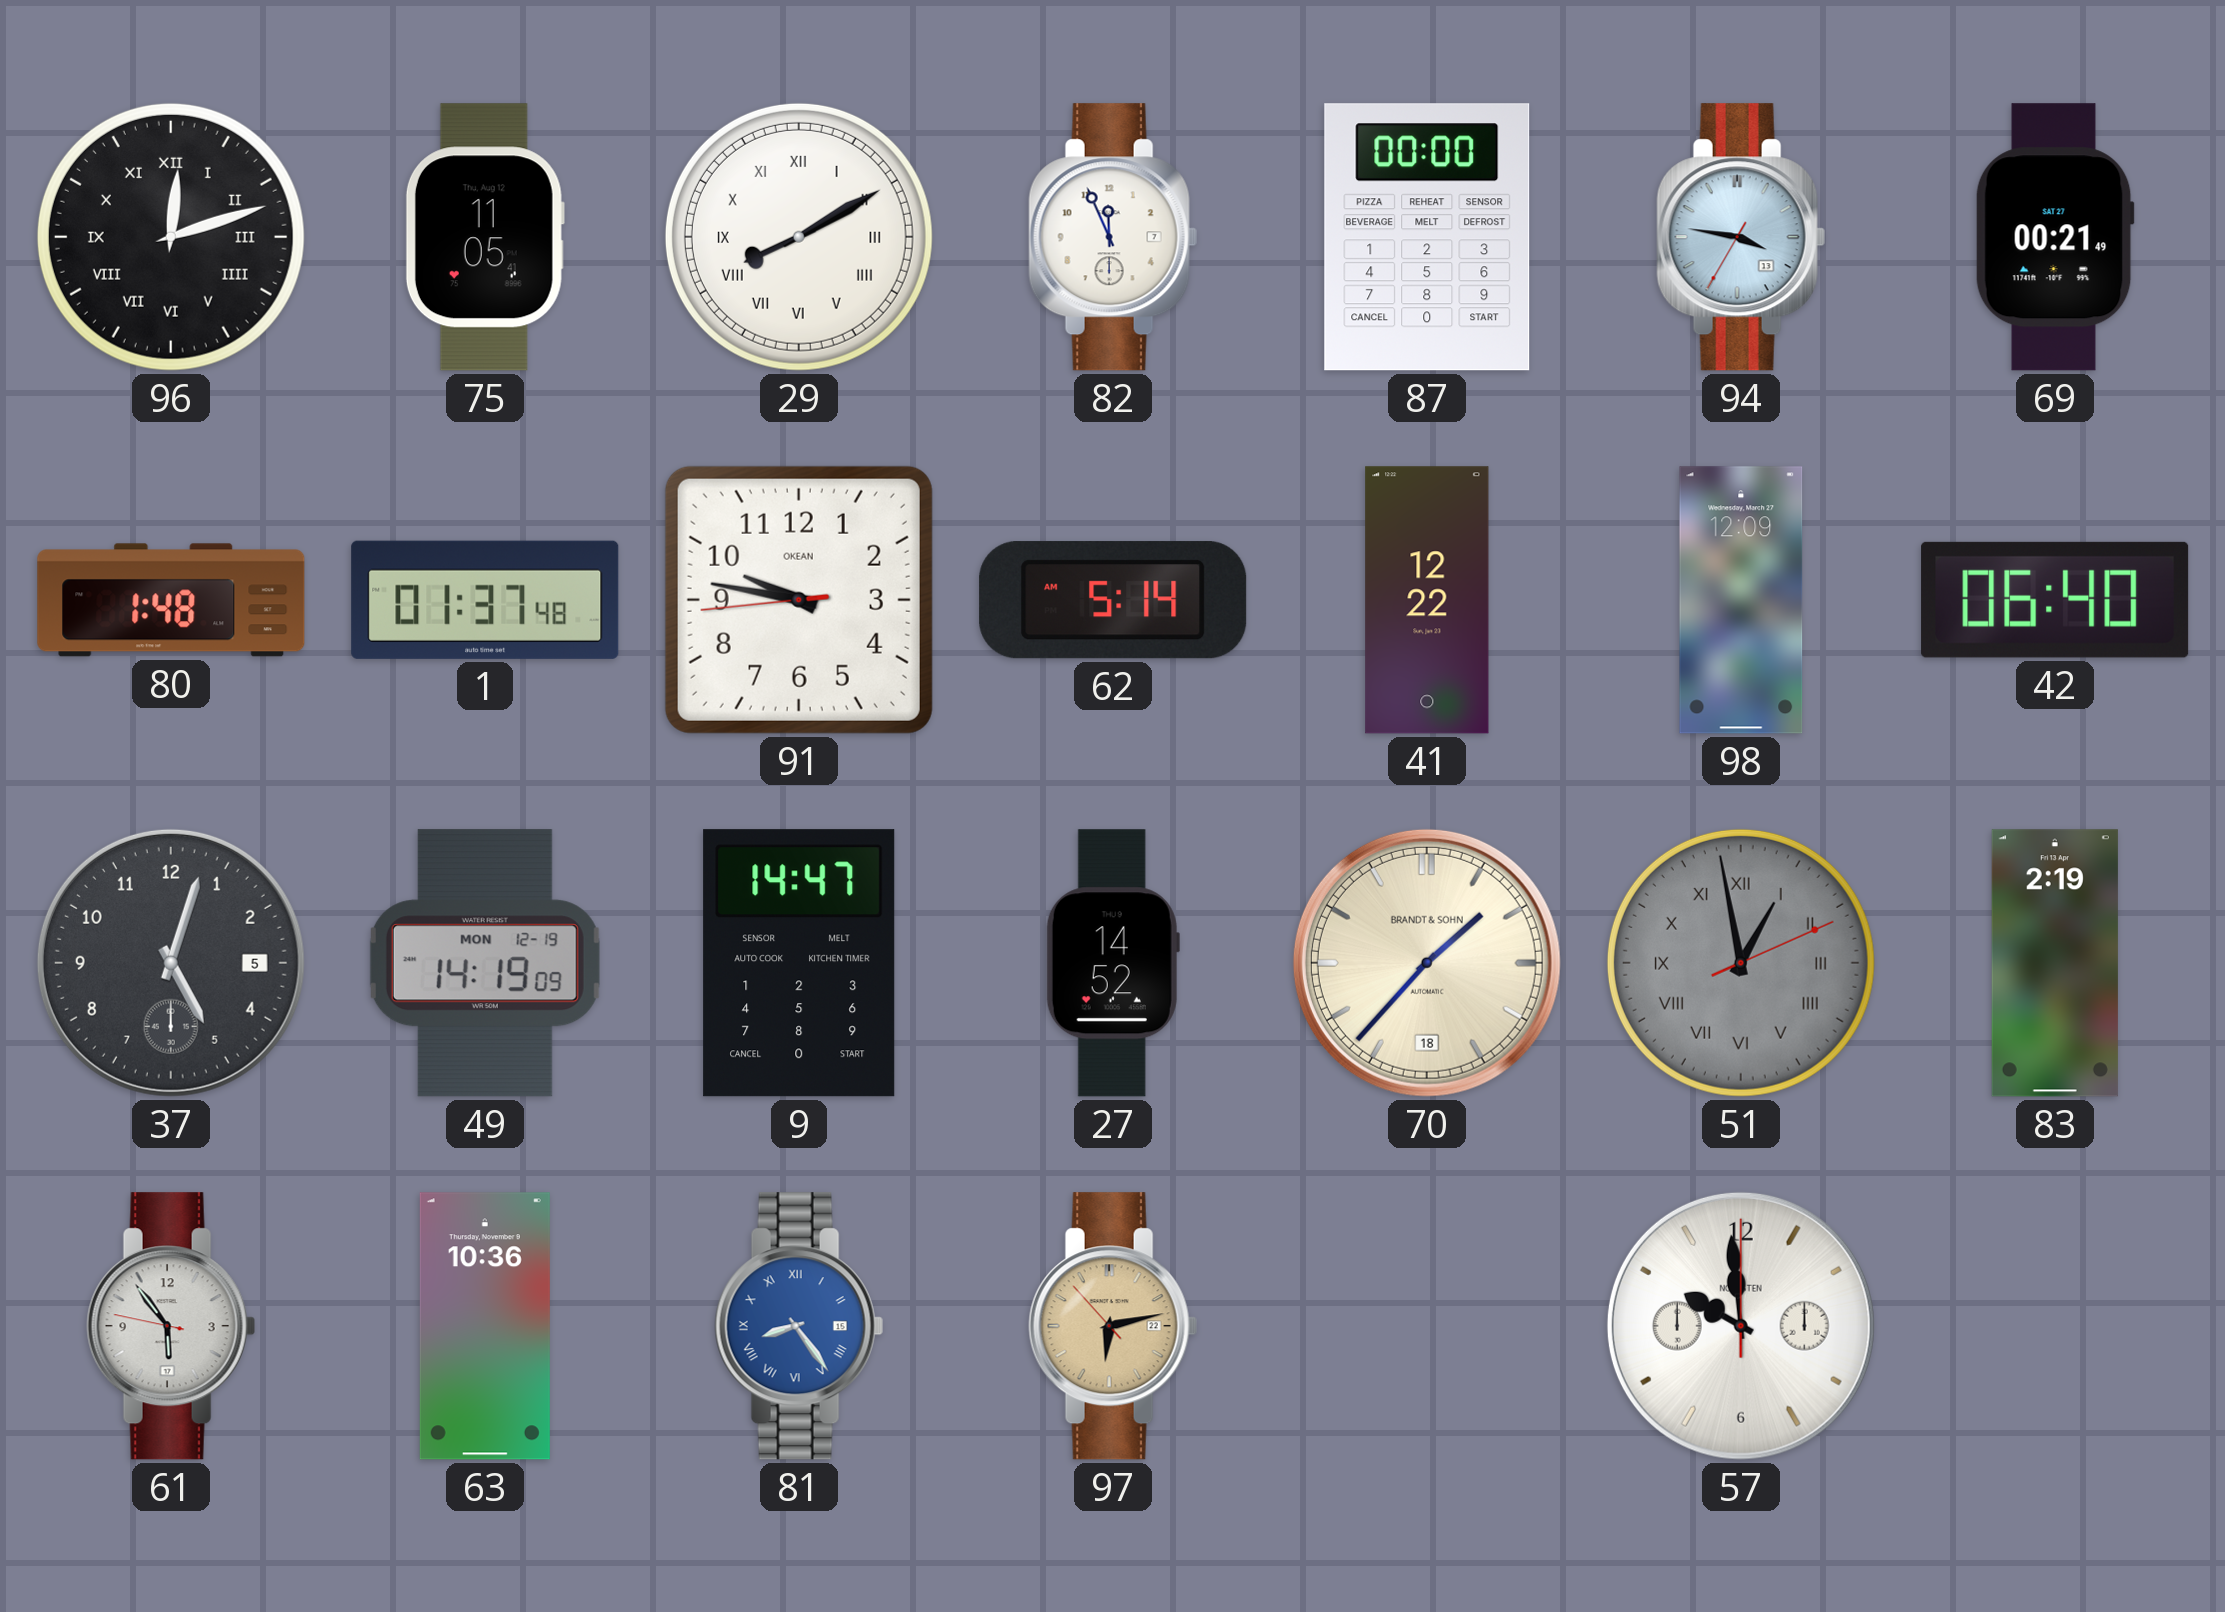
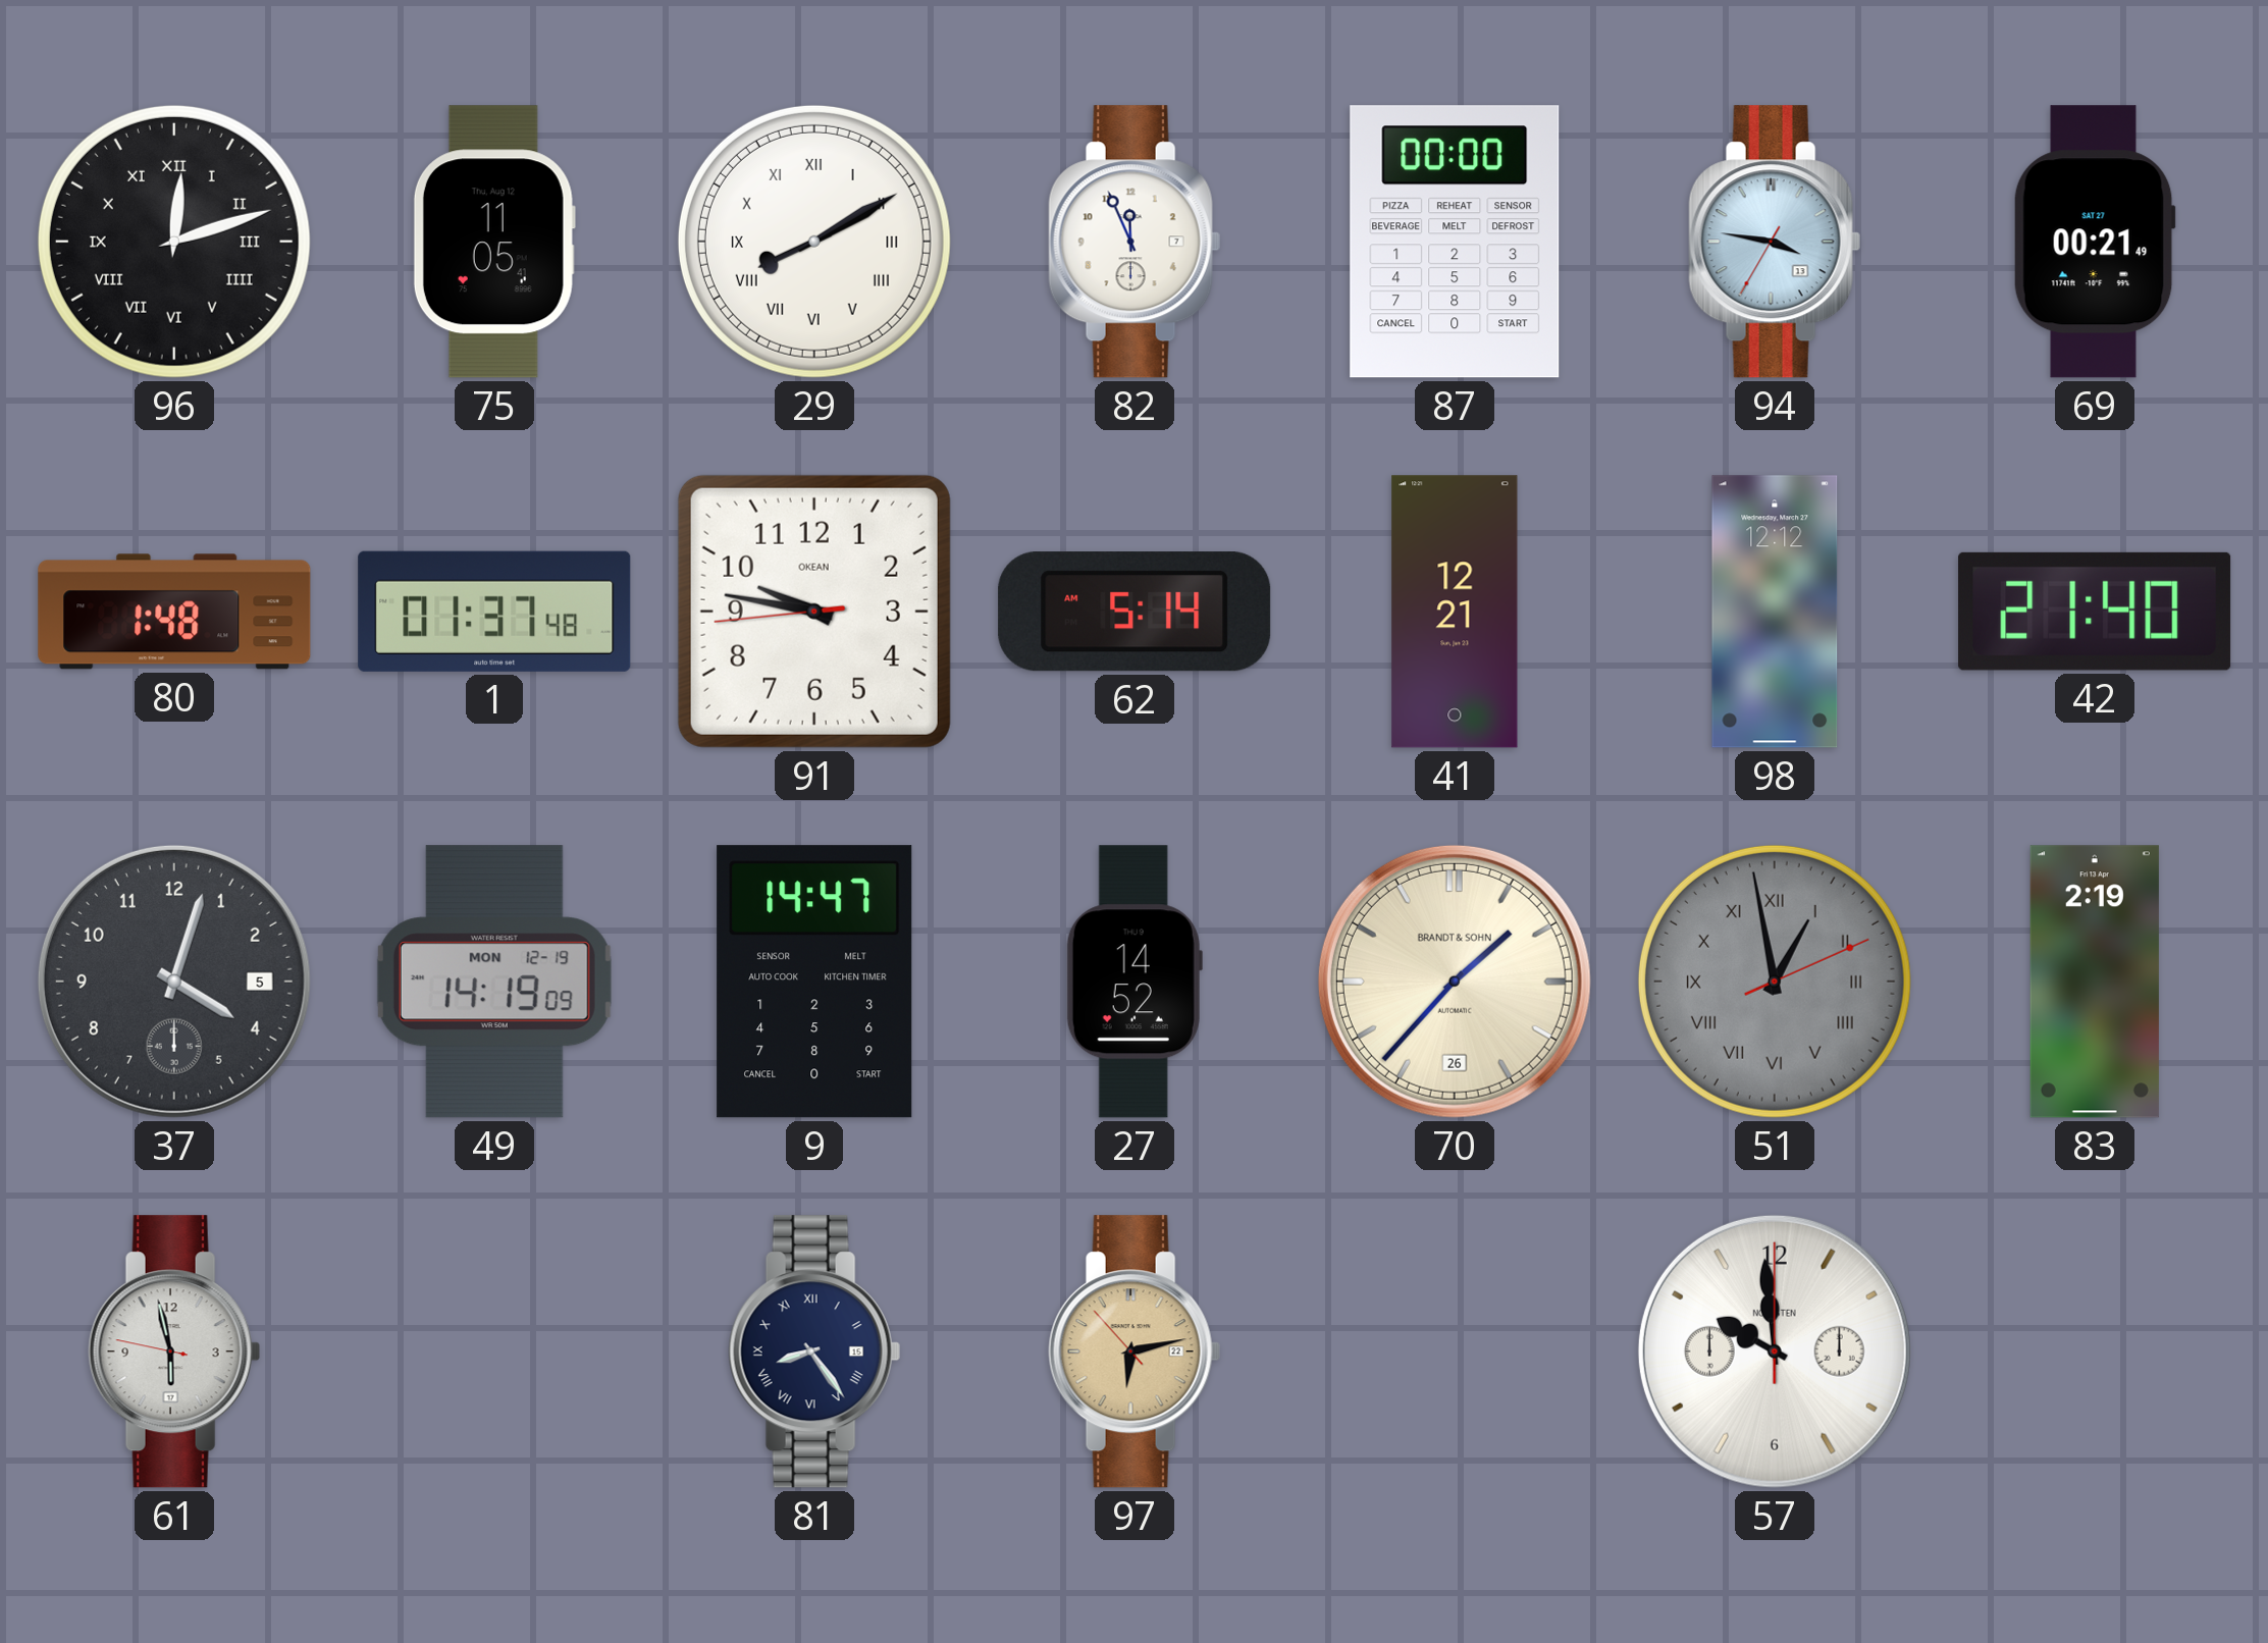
41: 12:22 -> 12:21
98: 12:09 -> 12:12
42: 06:40 -> 21:40
37: 5:03 -> 4:03
70 date: 18 -> 26
61: 5:53 -> 5:57
63: 10:36 -> none
81 dial: blue -> navy
